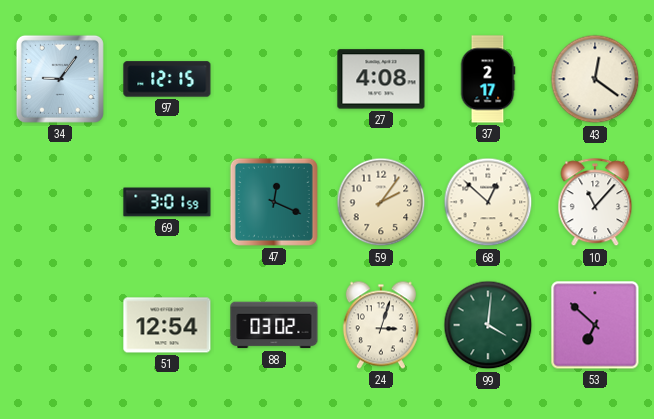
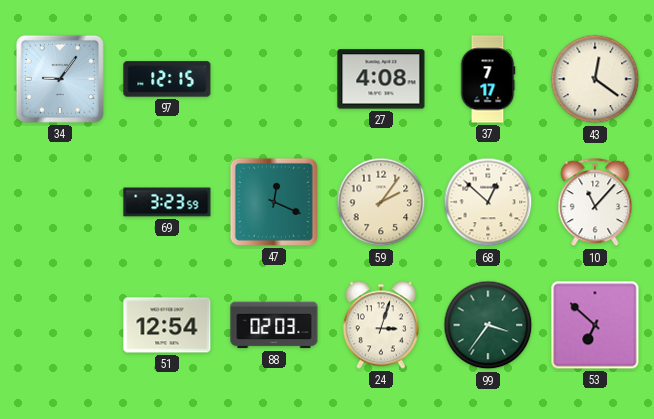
37: 2:17 -> 7:17
69: 3:01 -> 3:23
88: 03:02 -> 02:03
99: 4:01 -> 3:36
